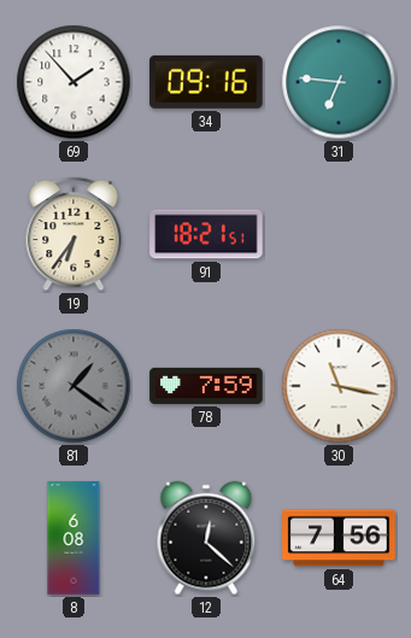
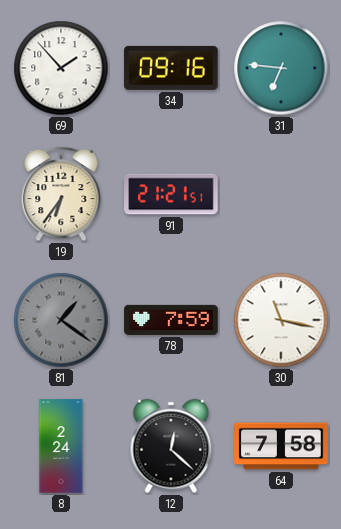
91: 18:21 -> 21:21
8: 6:08 -> 2:24
64: 7:56 -> 7:58
